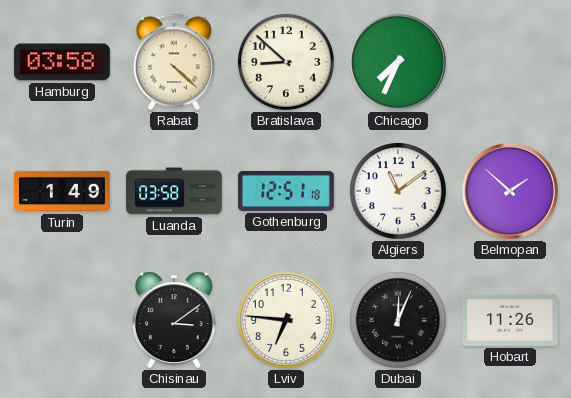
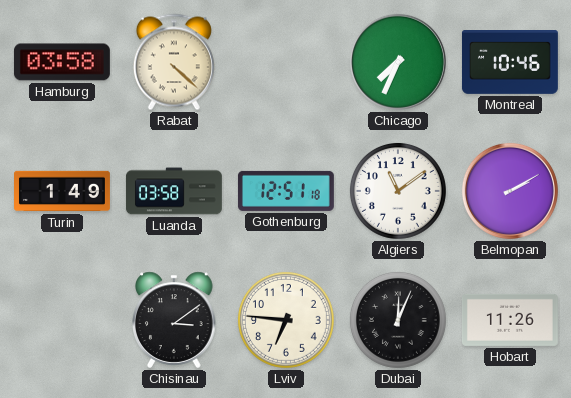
Bratislava: 8:52 -> none
Montreal: none -> 10:46
Belmopan: 1:52 -> 2:10
